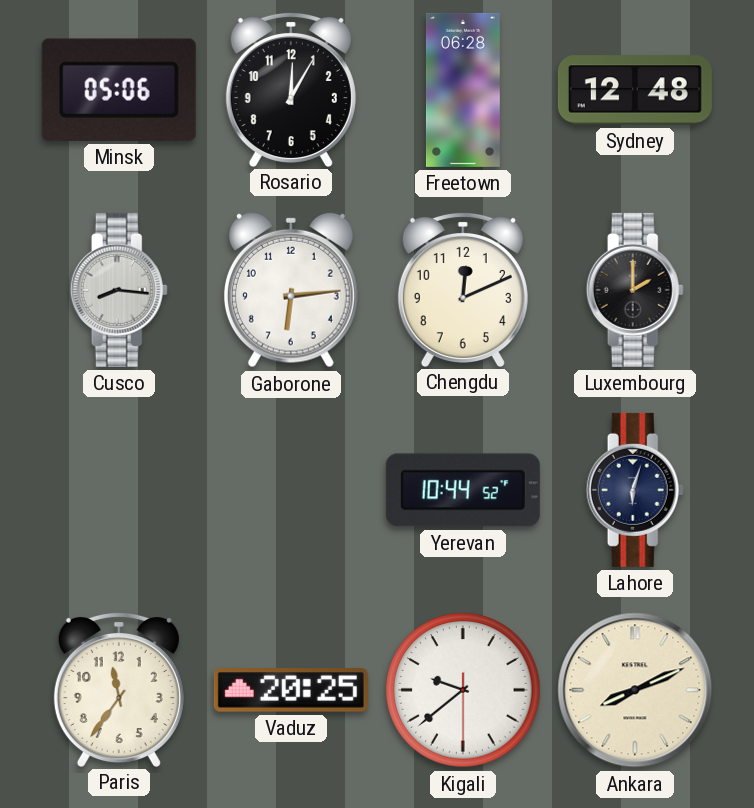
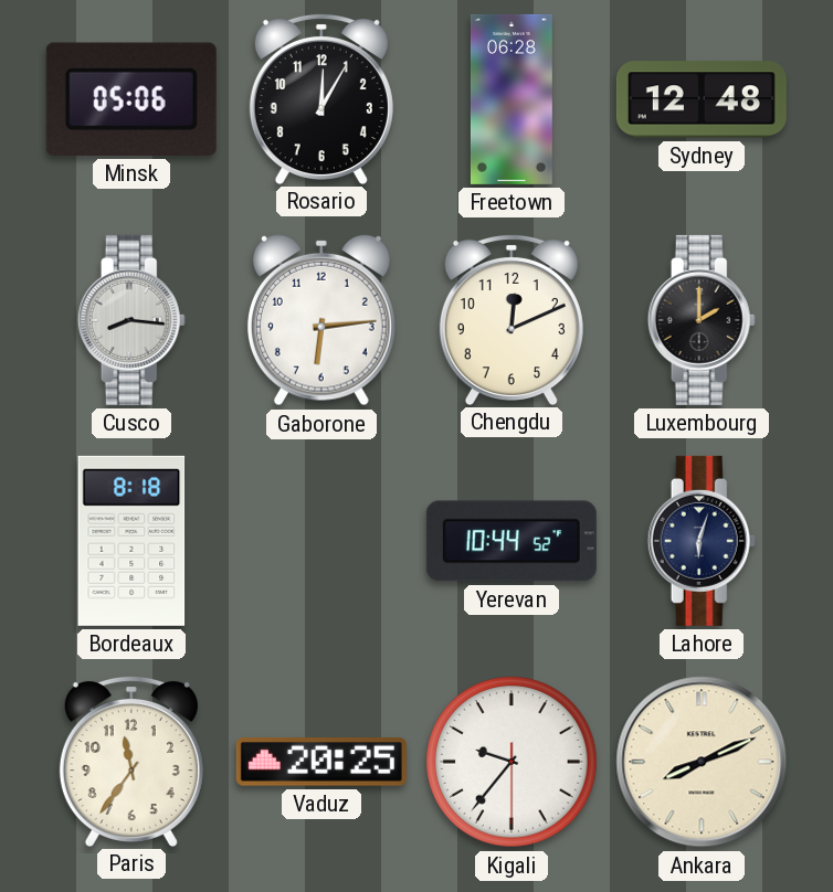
Bordeaux: none -> 8:18
Kigali: 9:38 -> 9:36
